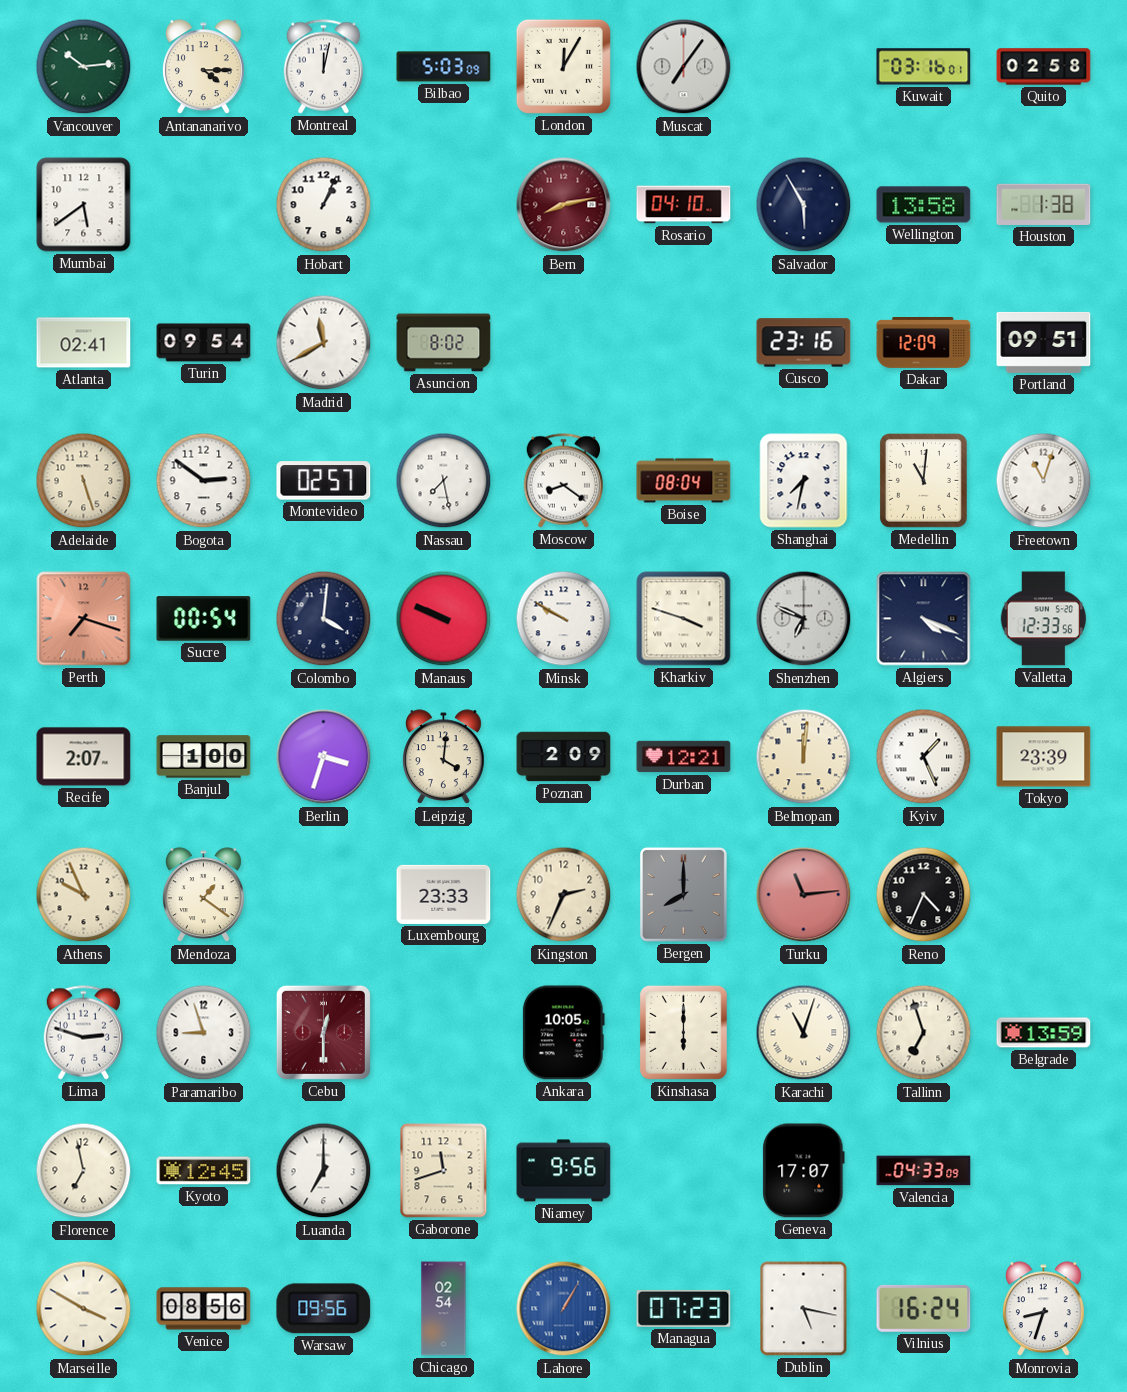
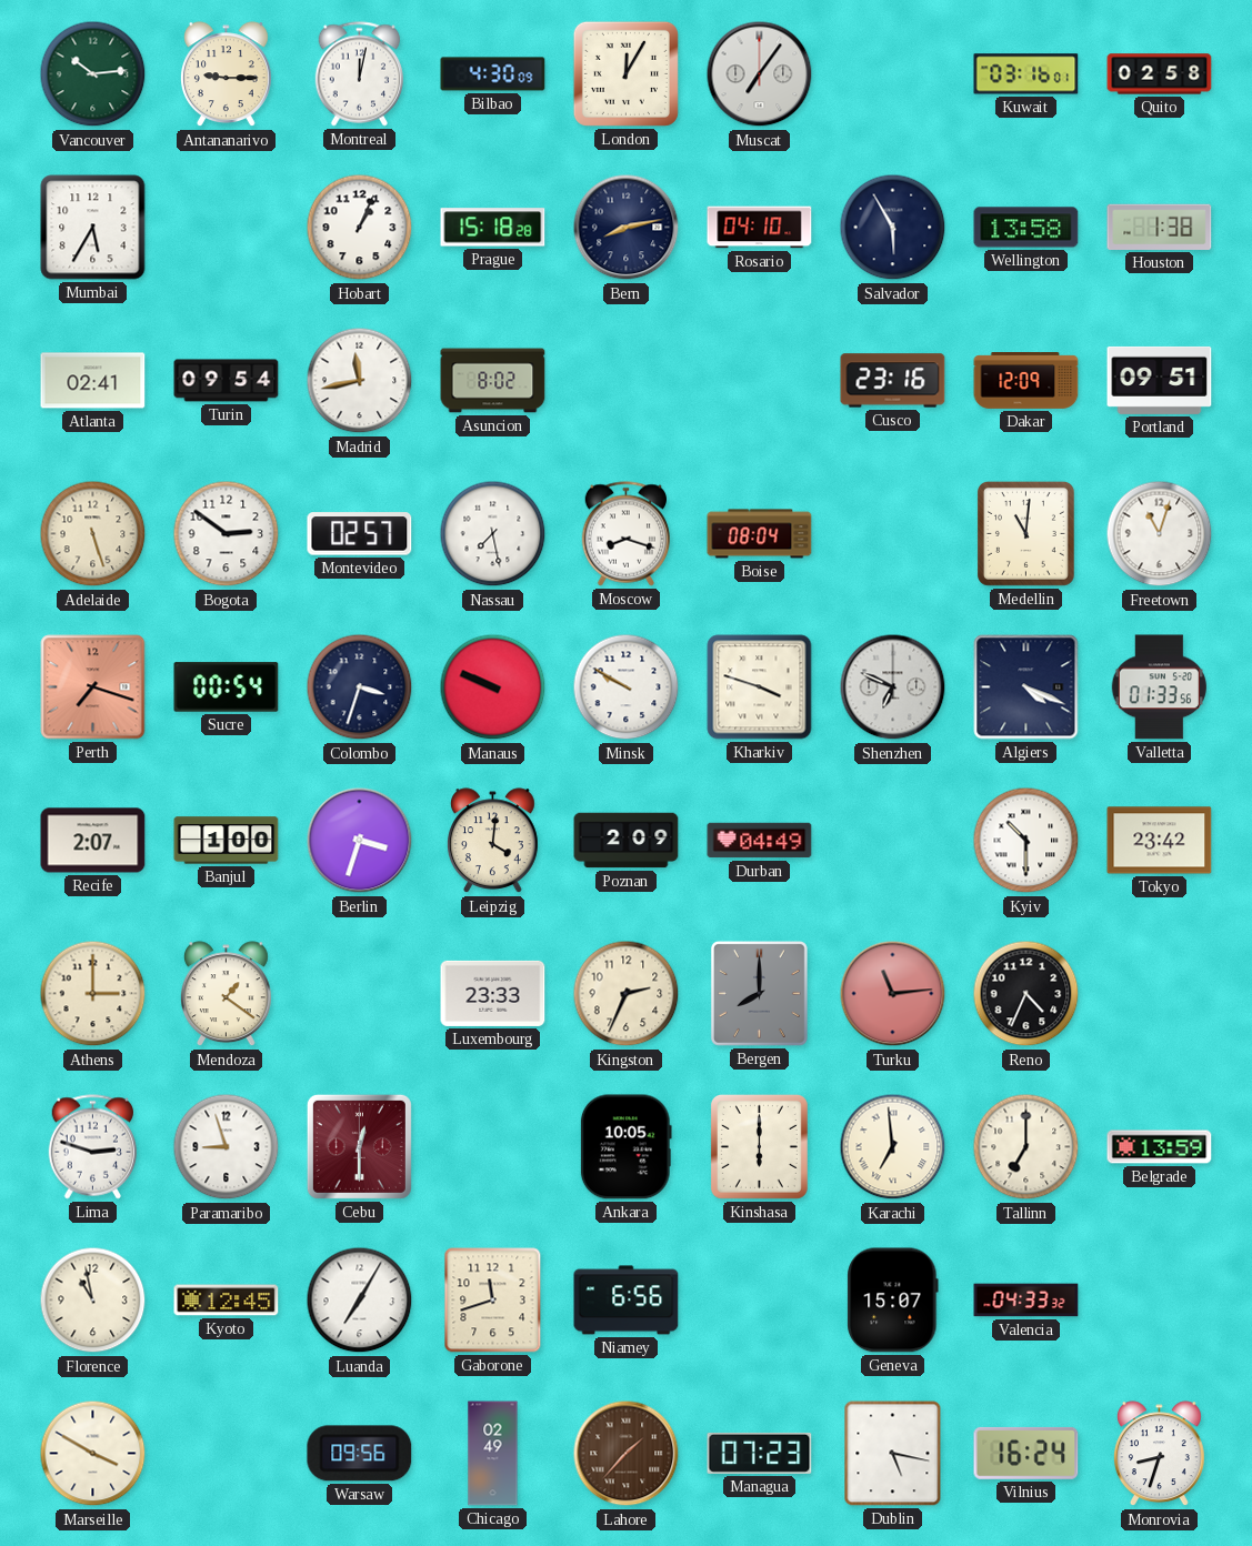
Antananarivo: 4:15 -> 9:15
Bilbao: 5:03 -> 4:30
Mumbai: 5:39 -> 5:35
Prague: none -> 15:18
Bern dial: burgundy -> navy
Madrid: 11:40 -> 11:43
Moscow: 8:21 -> 8:18
Shanghai: 7:32 -> none
Colombo: 4:01 -> 3:33
Valletta: 12:33 -> 01:33
Durban: 12:21 -> 04:49
Belmopan: 12:01 -> none
Kyiv: 1:26 -> 10:30
Tokyo: 23:39 -> 23:42
Athens: 9:56 -> 3:00
Karachi: 11:03 -> 6:59
Tallinn: 6:57 -> 7:00
Florence: 6:58 -> 10:58
Luanda: 7:00 -> 7:05
Niamey: 9:56 -> 6:56
Geneva: 17:07 -> 15:07
Valencia: 04:33:09 -> 04:33:32
Venice: 08:56 -> none
Chicago: 02:54 -> 02:49
Lahore: 1:05 -> 1:37
Lahore dial: blue -> brown
